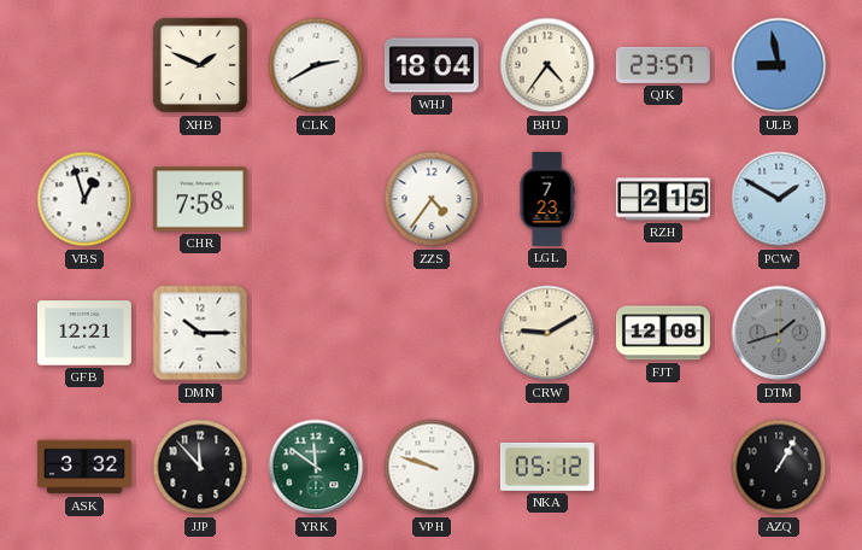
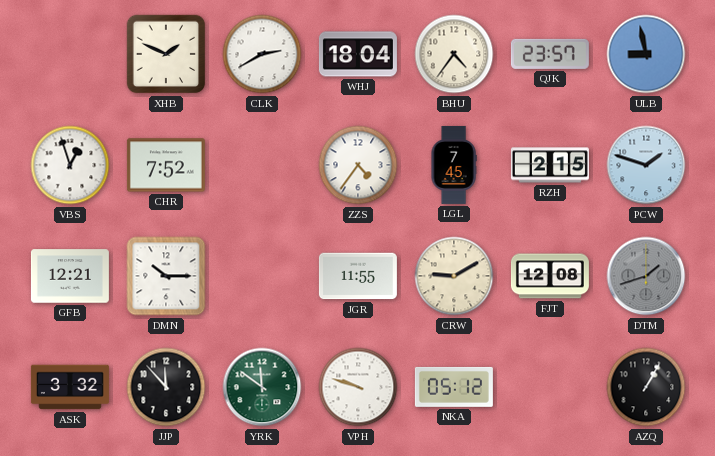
CHR: 7:58 -> 7:52
LGL: 7:23 -> 7:45
PCW: 1:50 -> 1:48
JGR: none -> 11:55
